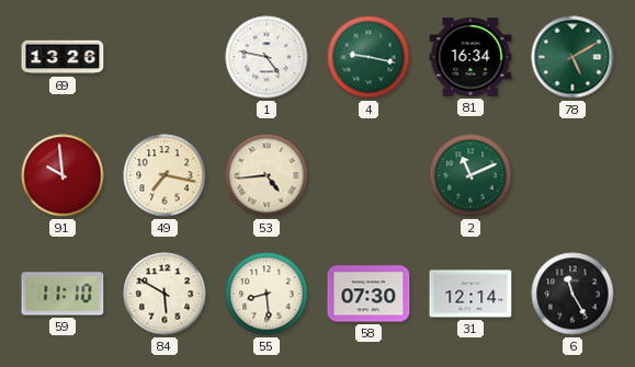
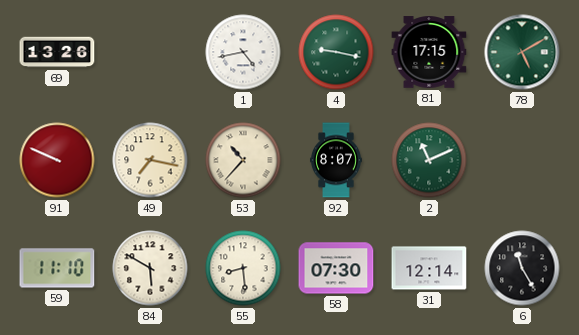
1: 4:47 -> 4:43
81: 16:34 -> 17:15
91: 9:59 -> 9:49
53: 4:44 -> 10:37
92: none -> 8:07
